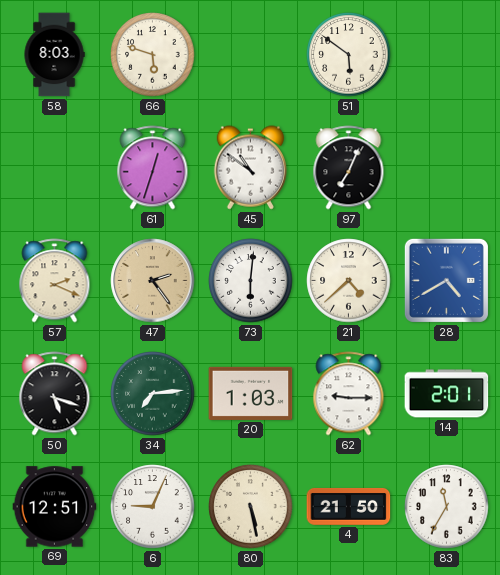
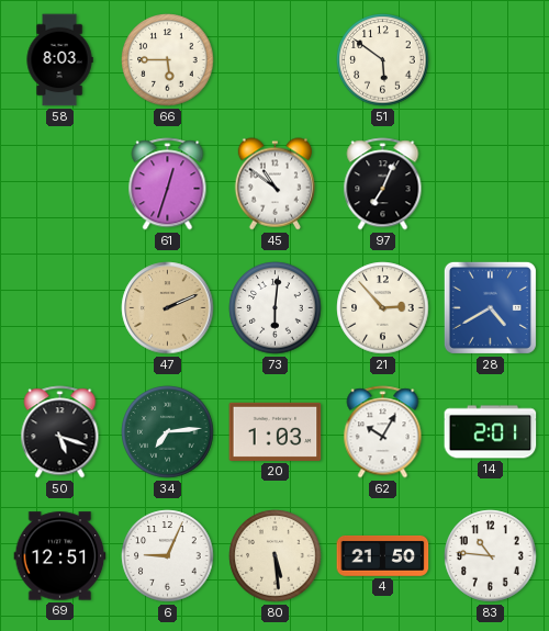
66: 5:48 -> 5:45
57: 2:19 -> none
47: 2:24 -> 2:11
21: 4:38 -> 2:53
62: 9:15 -> 10:05
80: 5:28 -> 5:29
83: 11:35 -> 10:46
